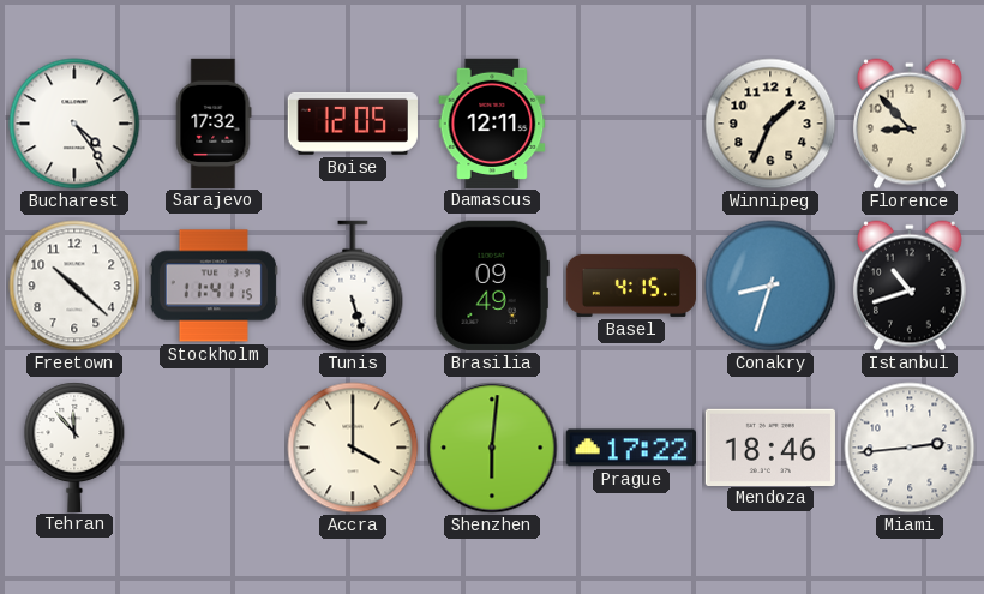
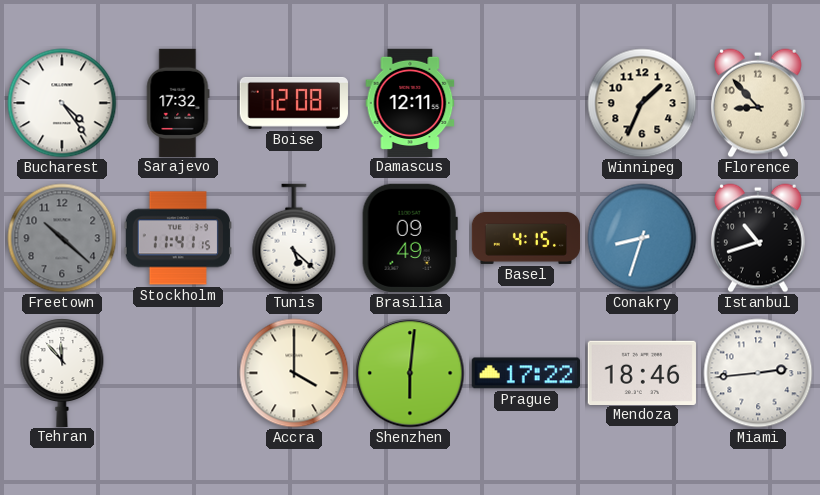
Boise: 12:05 -> 12:08
Freetown dial: white -> grey
Tunis: 5:27 -> 5:22
